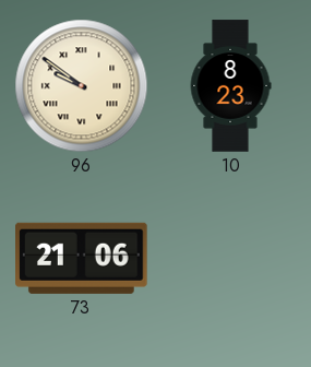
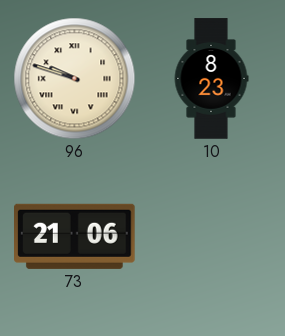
96: 9:51 -> 9:48
